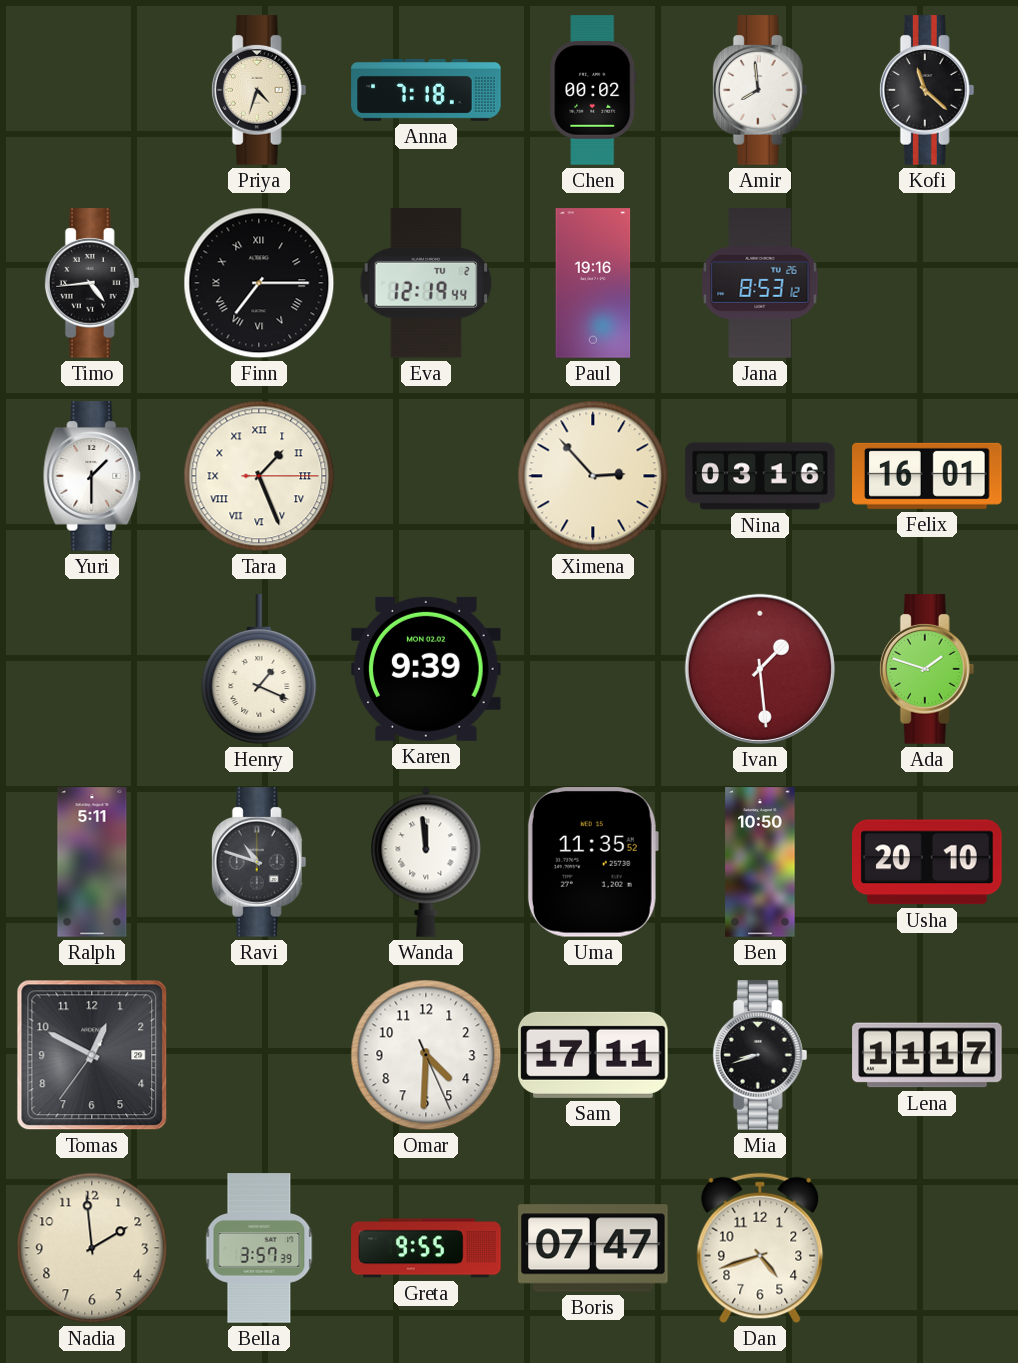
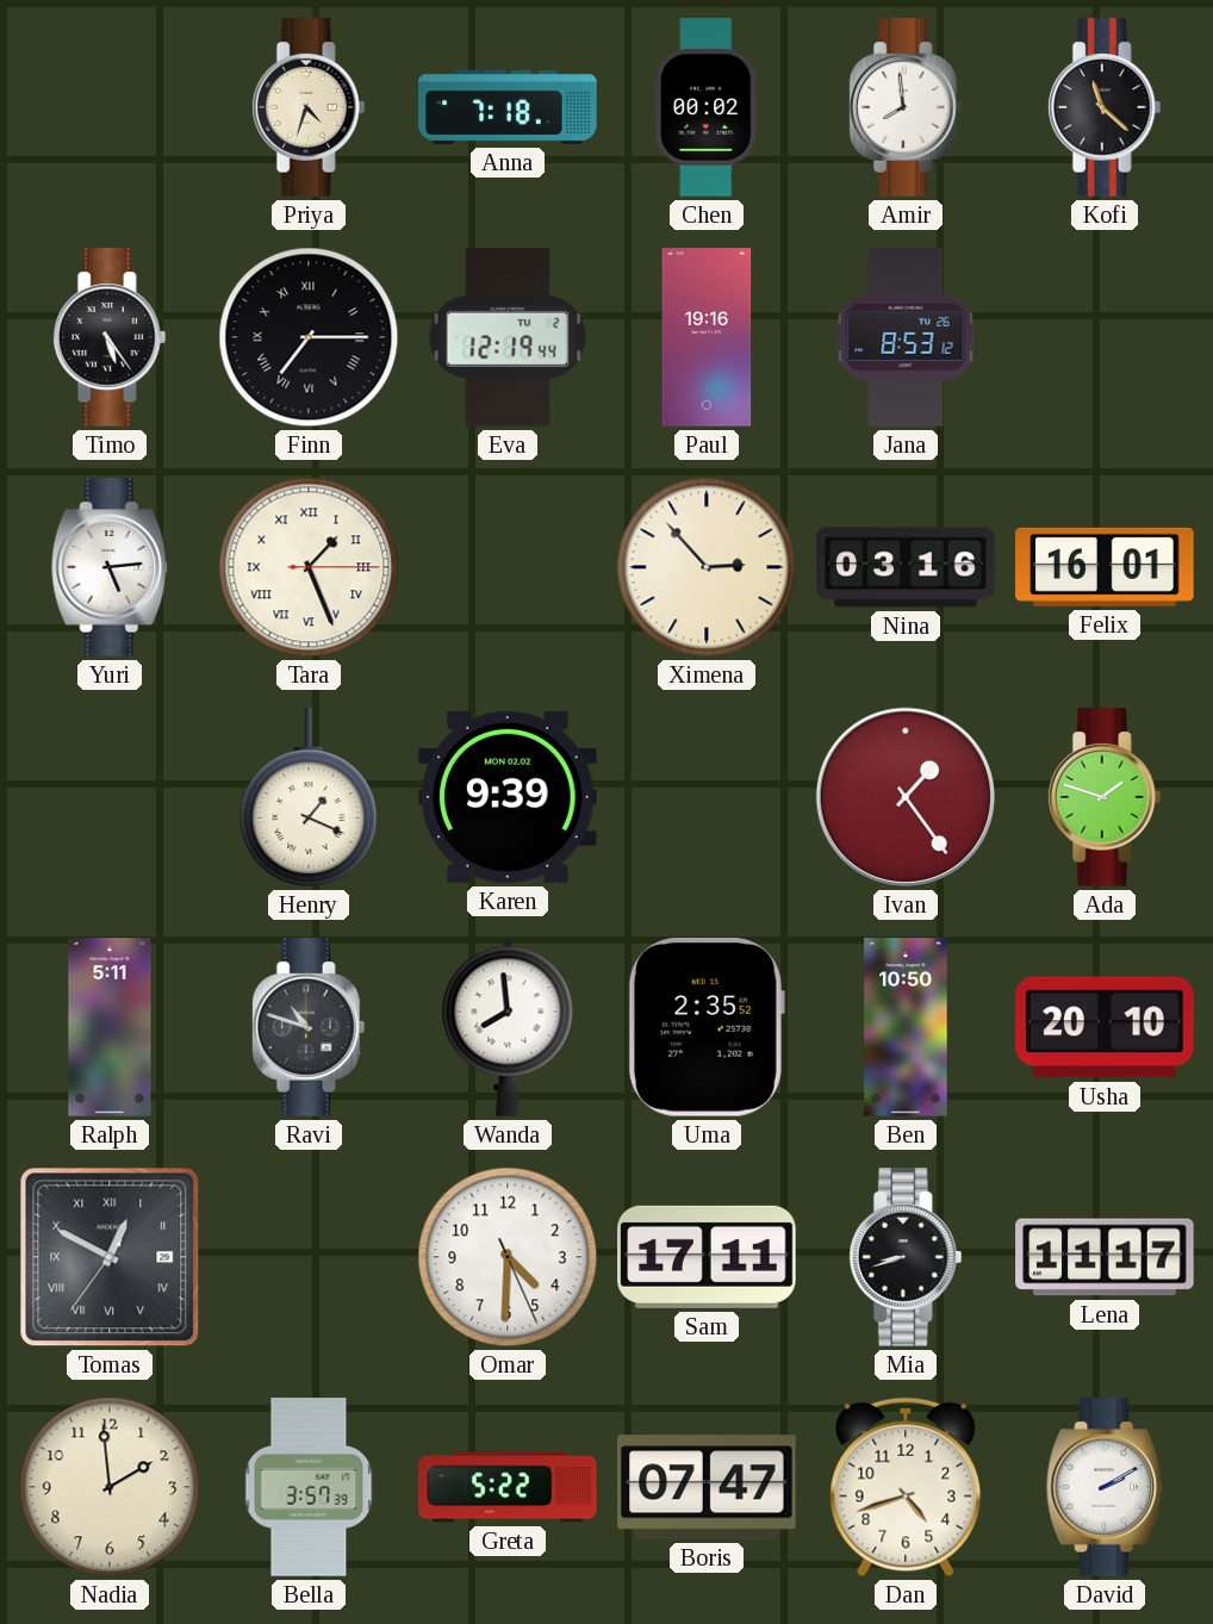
Timo: 4:44 -> 5:24
Yuri: 1:30 -> 5:14
Ivan: 1:29 -> 1:24
Wanda: 11:59 -> 7:59
Uma: 11:35 -> 2:35
Tomas numerals: Arabic -> Roman
Greta: 9:55 -> 5:22
David: none -> 2:10
